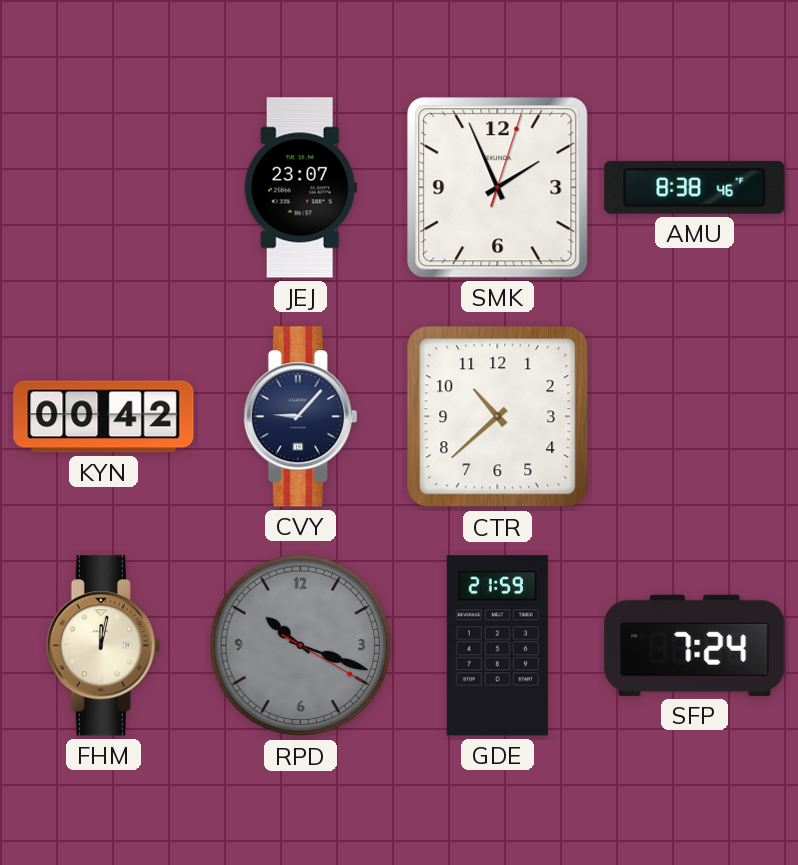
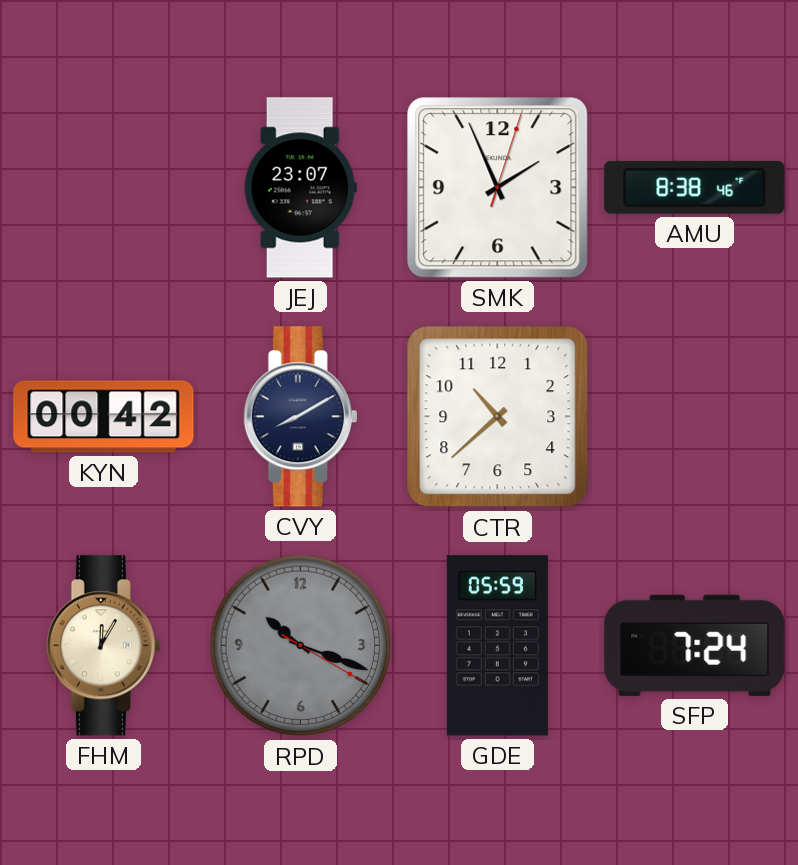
CVY: 9:07 -> 8:10
FHM: 12:02 -> 12:05
GDE: 21:59 -> 05:59
